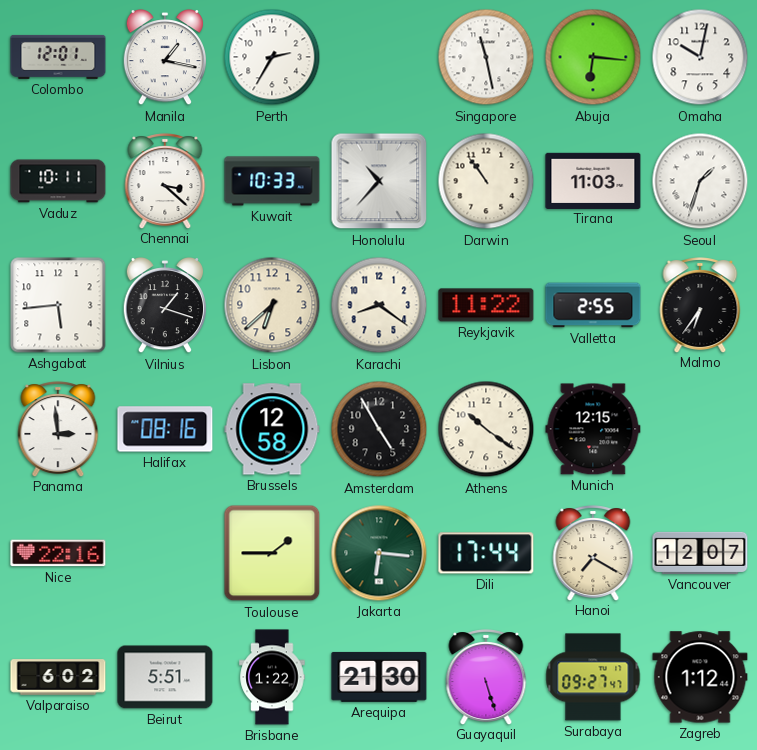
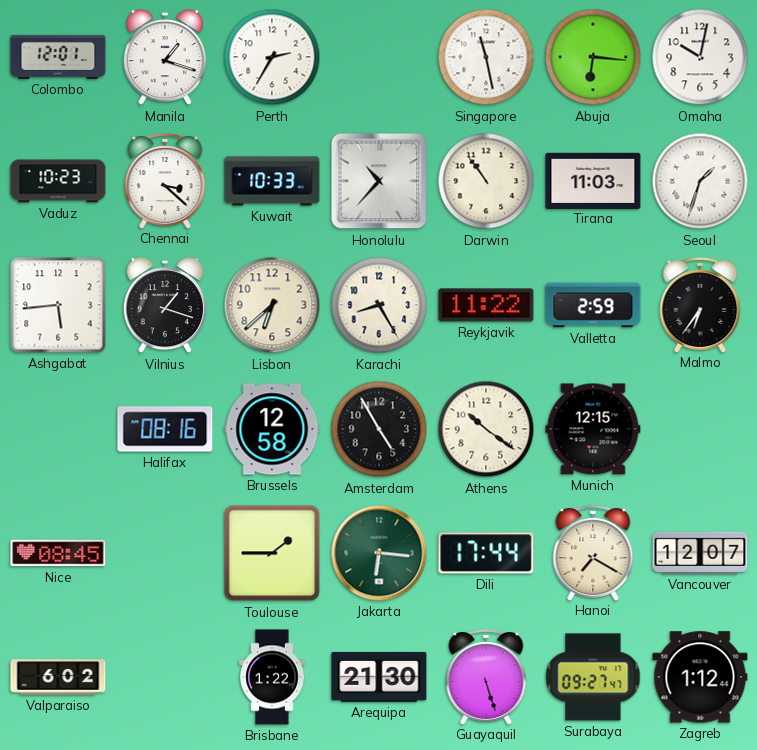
Manila: 1:17 -> 1:18
Vaduz: 10:11 -> 10:23
Karachi: 8:21 -> 8:25
Valletta: 2:55 -> 2:59
Panama: 2:59 -> none
Nice: 22:16 -> 08:45
Beirut: 5:51 -> none
